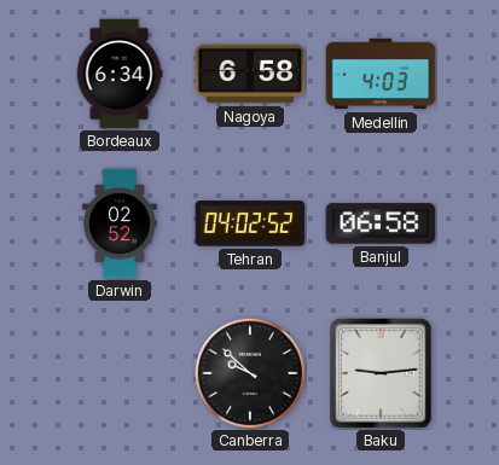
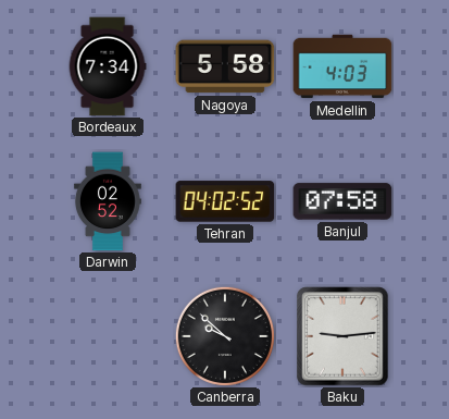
Bordeaux: 6:34 -> 7:34
Nagoya: 6:58 -> 5:58
Banjul: 06:58 -> 07:58
